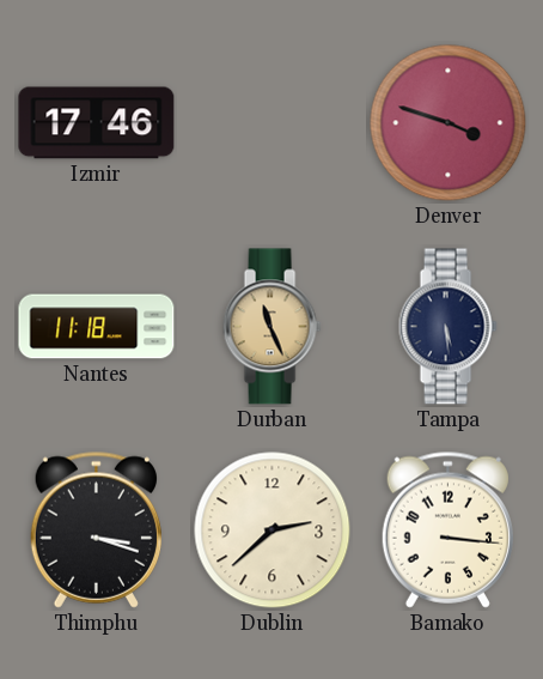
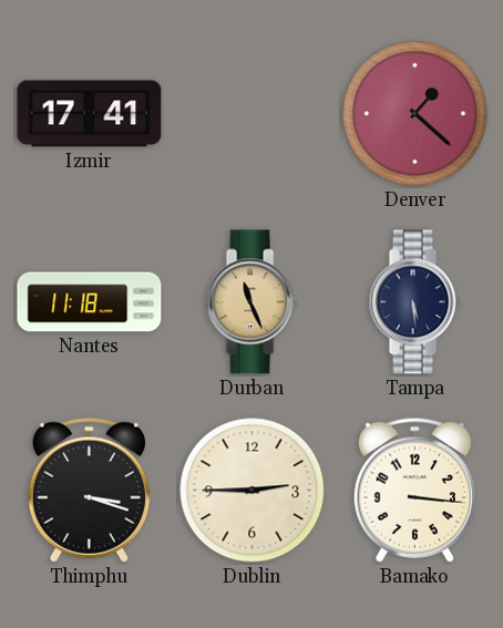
Izmir: 17:46 -> 17:41
Denver: 3:48 -> 1:22
Dublin: 2:38 -> 2:45
